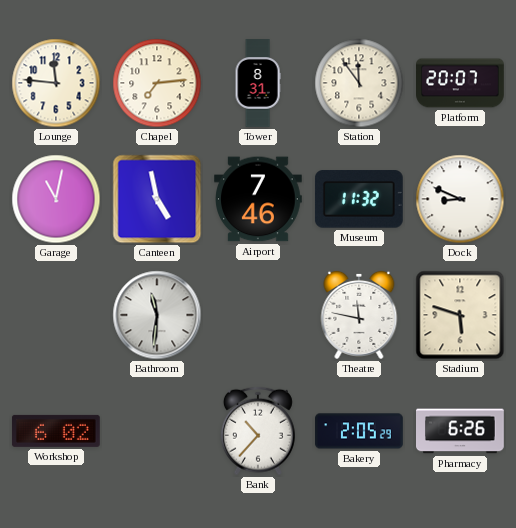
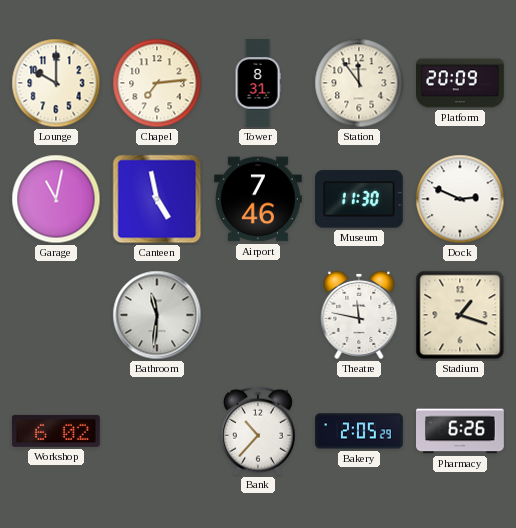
Lounge: 11:46 -> 10:00
Platform: 20:07 -> 20:09
Museum: 11:32 -> 11:30
Dock: 8:49 -> 2:49
Stadium: 5:48 -> 1:18
